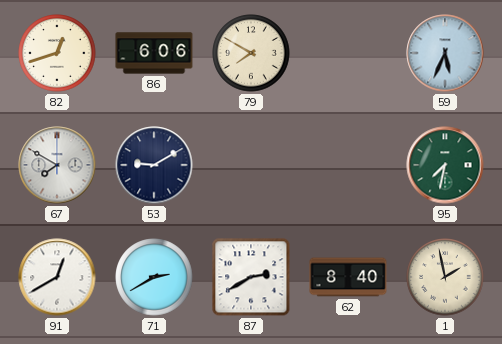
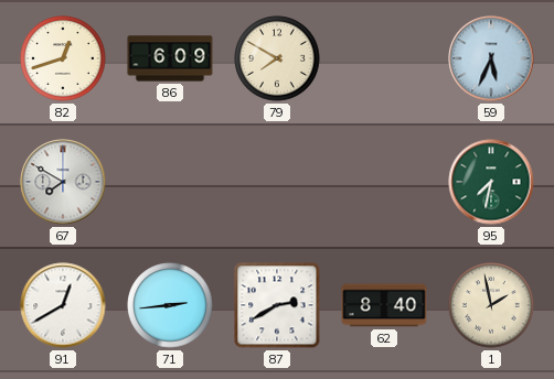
86: 6:06 -> 6:09
53: 9:10 -> none
71: 2:40 -> 2:44
